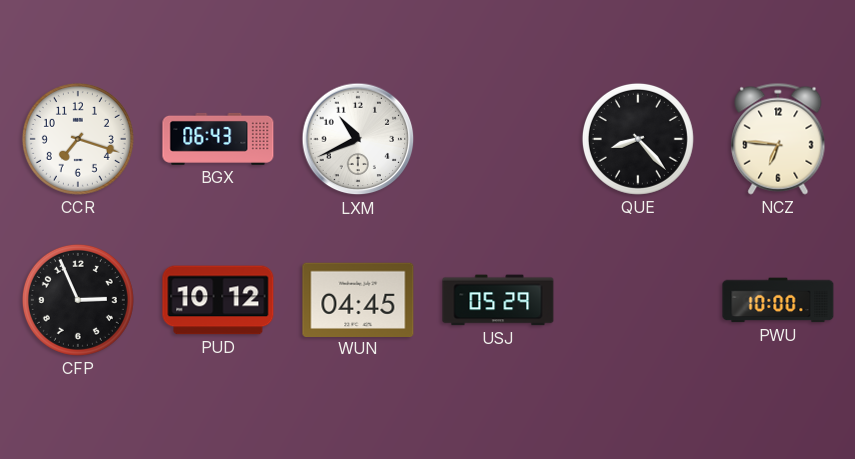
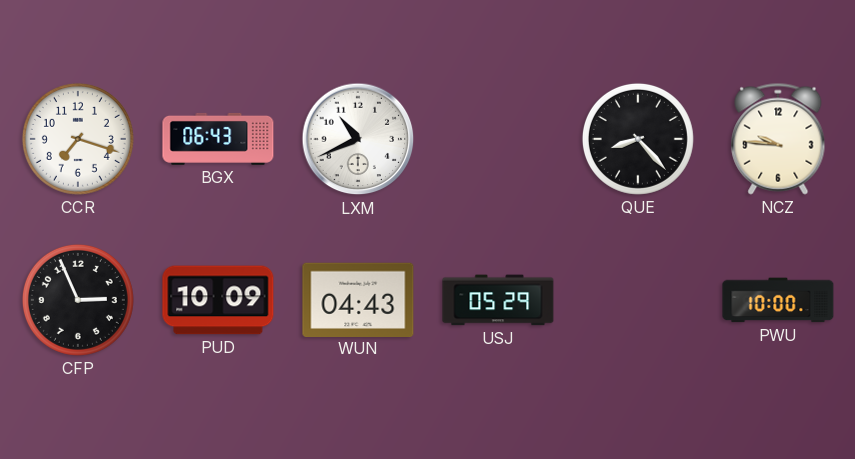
NCZ: 6:46 -> 9:46
PUD: 10:12 -> 10:09
WUN: 04:45 -> 04:43
